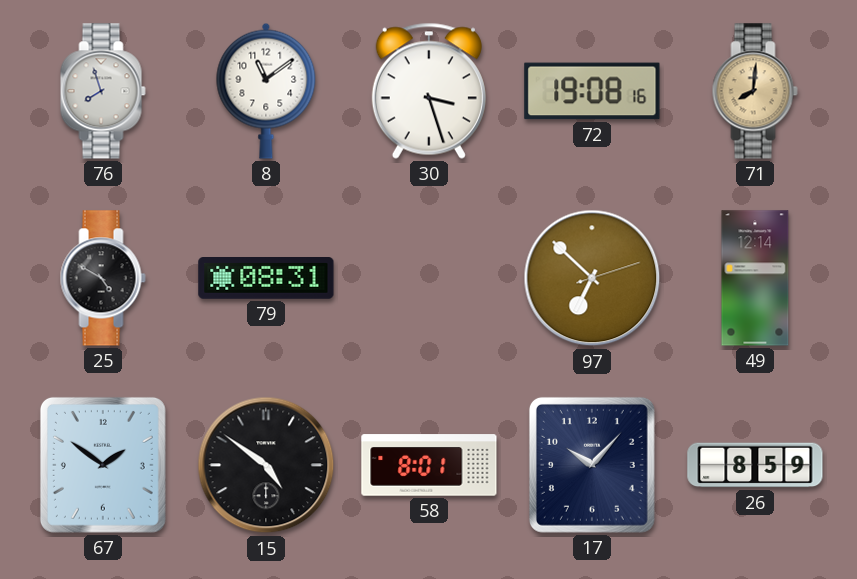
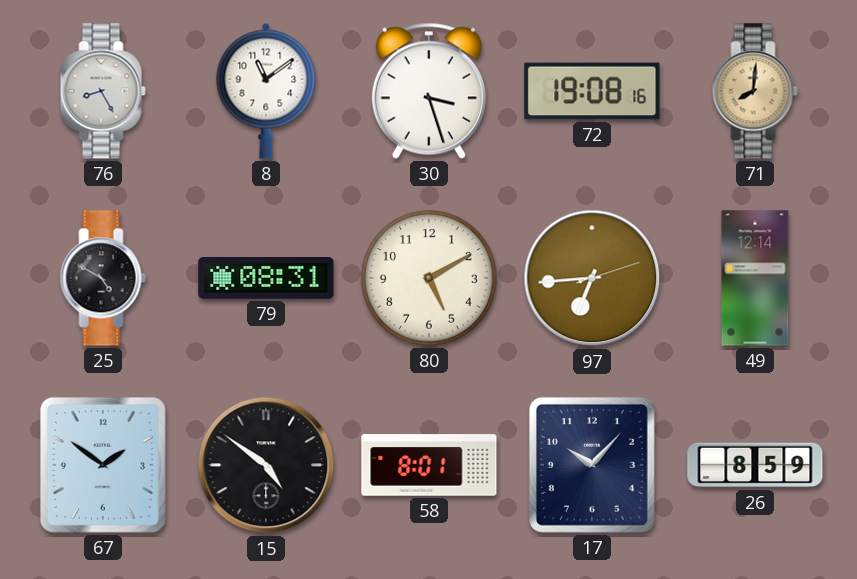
76: 7:57 -> 8:25
80: none -> 5:10
97: 6:52 -> 6:44
